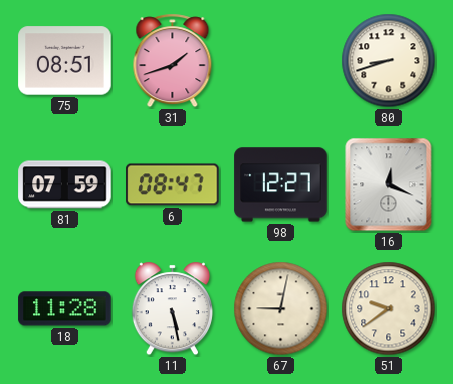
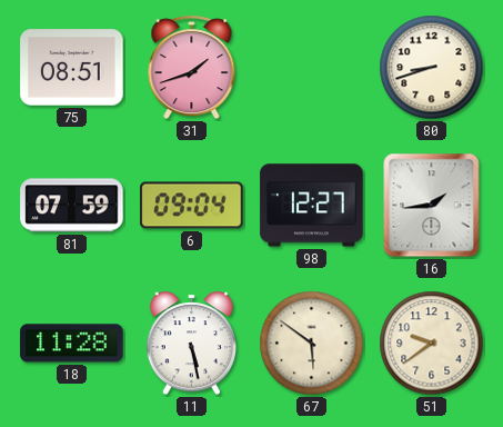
6: 08:47 -> 09:04
16: 12:19 -> 1:44
67: 9:02 -> 5:51
